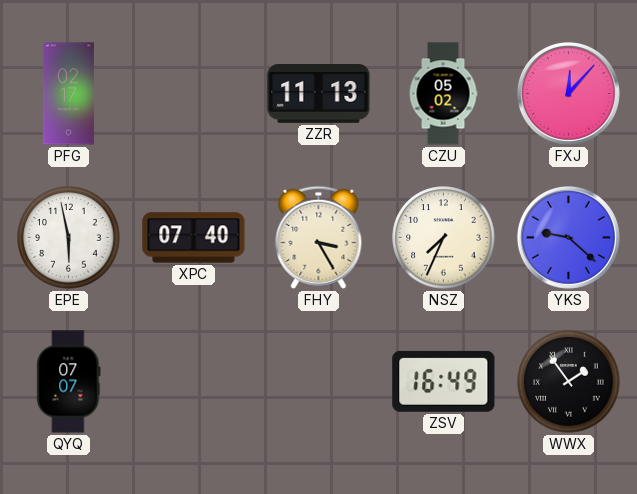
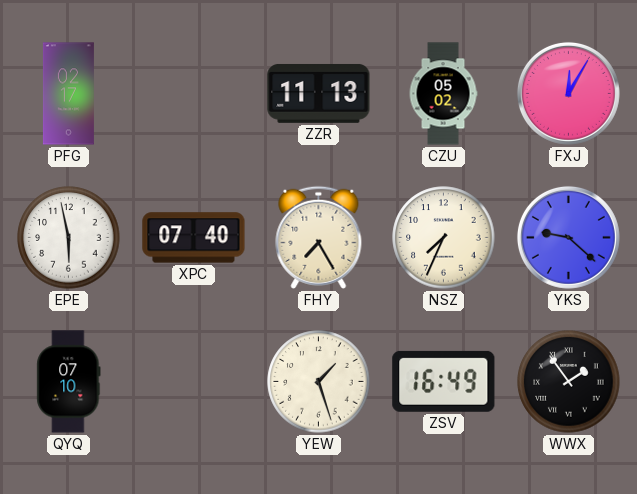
FXJ: 12:07 -> 12:05
FHY: 3:25 -> 7:25
QYQ: 07:07 -> 07:10
YEW: none -> 1:27
